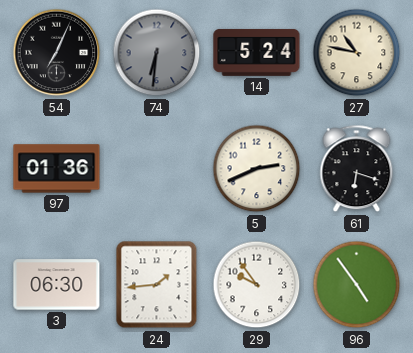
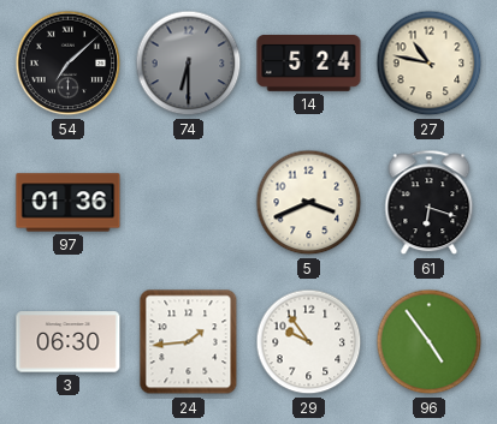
54: 7:04 -> 7:08
74: 6:31 -> 6:30
5: 2:41 -> 3:41
